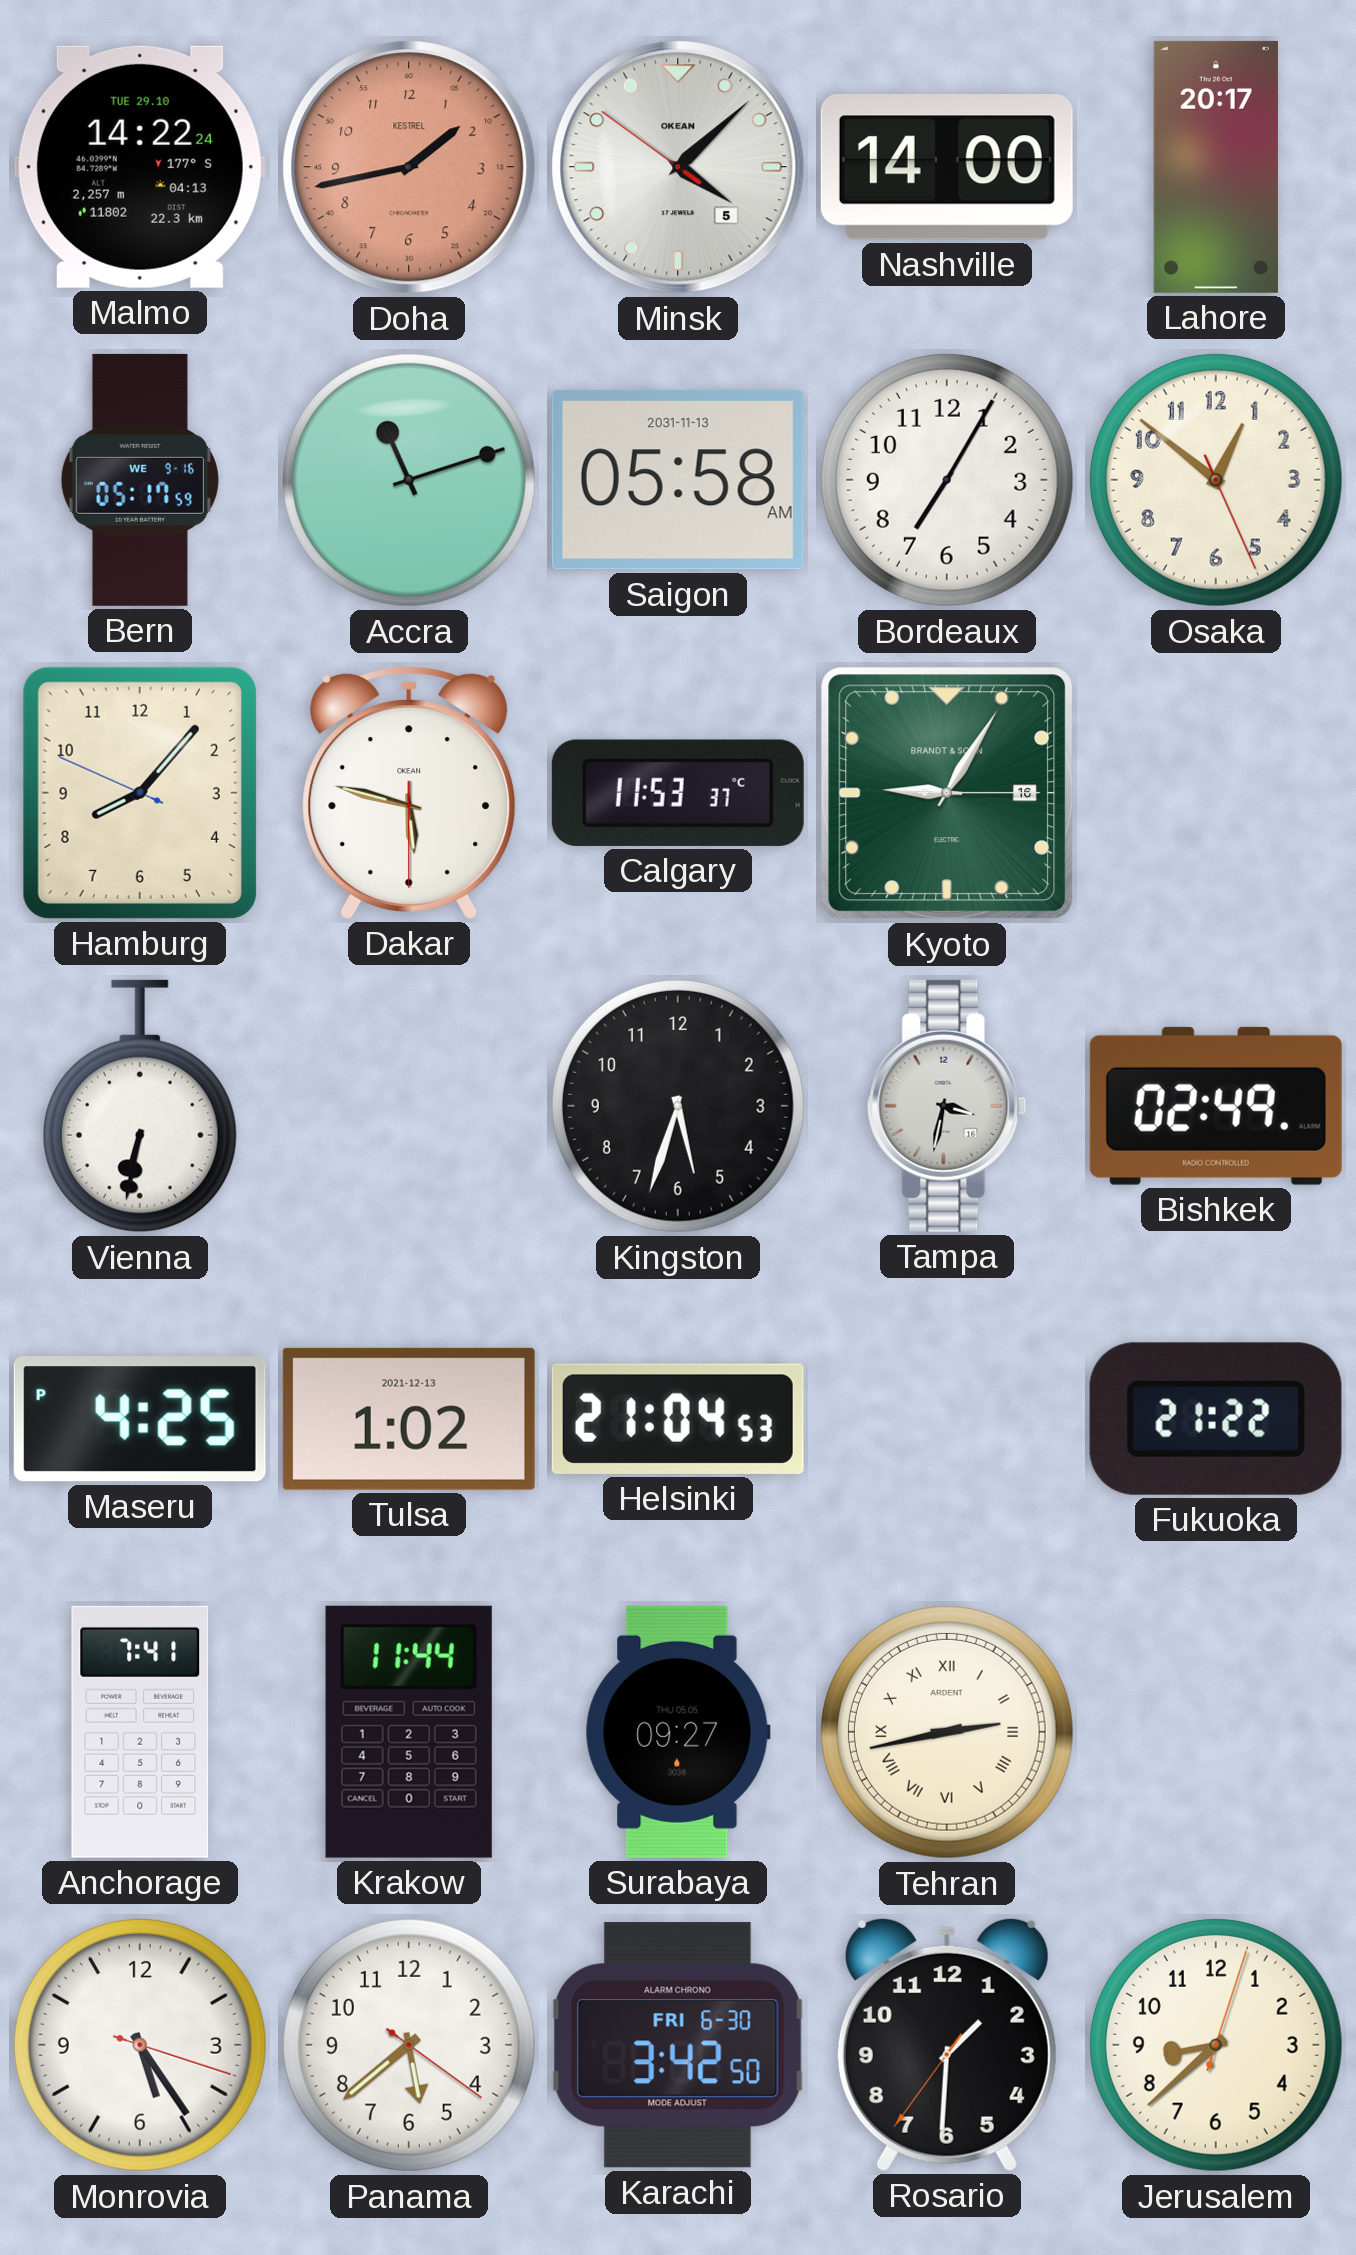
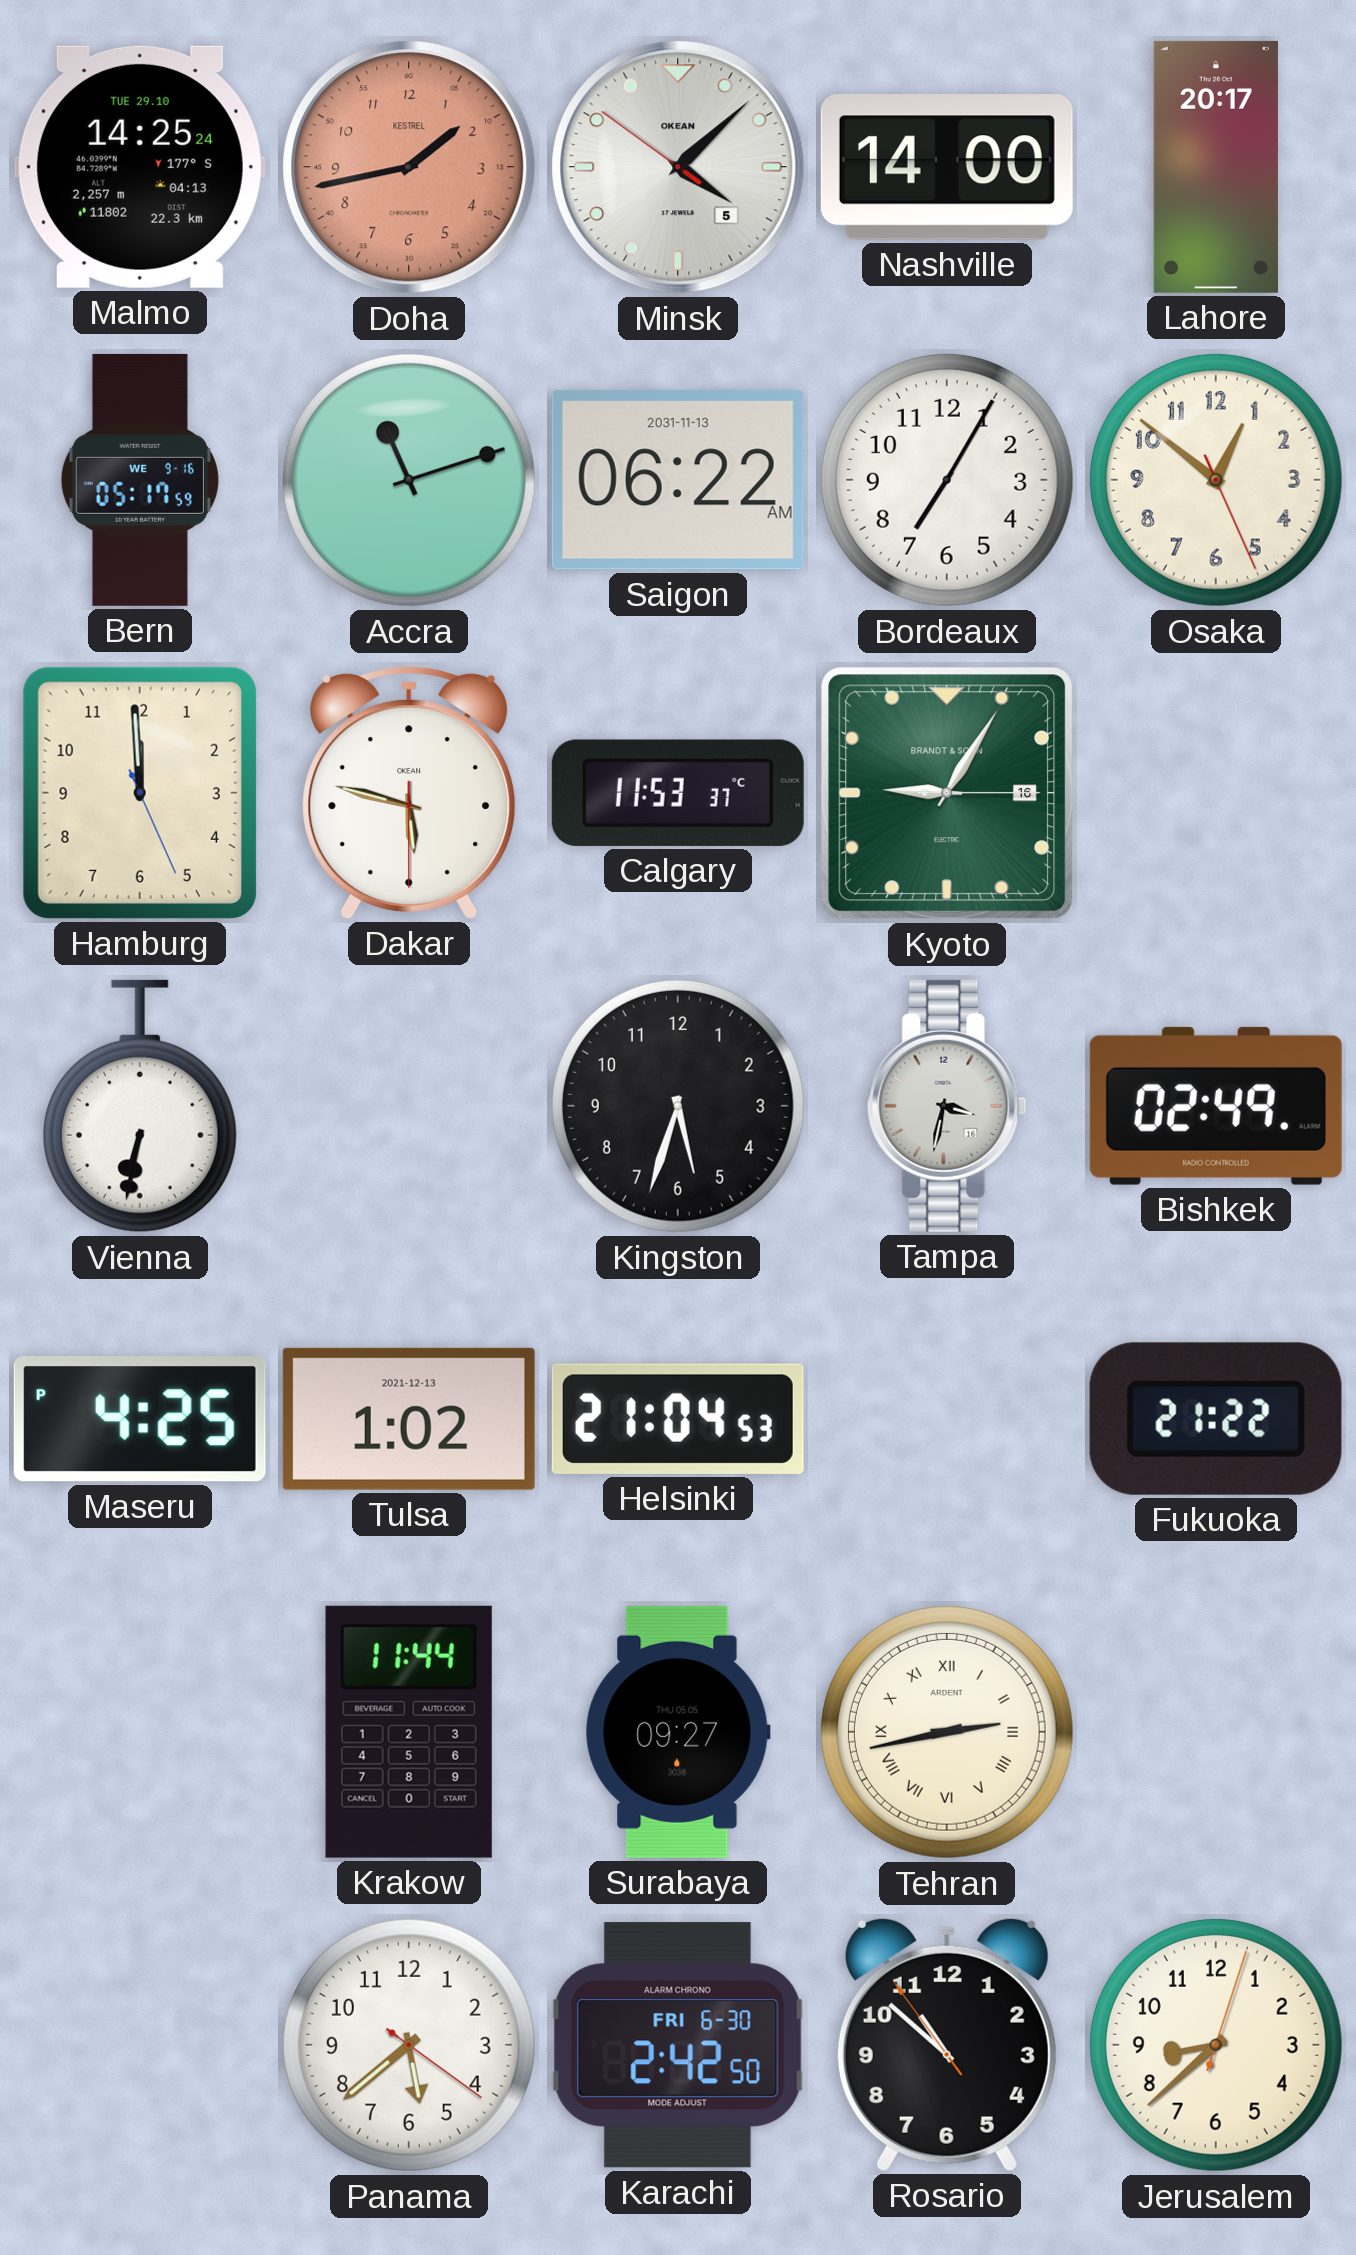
Malmo: 14:22 -> 14:25
Saigon: 05:58 -> 06:22
Hamburg: 8:06 -> 11:59
Anchorage: 7:41 -> none
Monrovia: 5:24 -> none
Karachi: 3:42 -> 2:42
Rosario: 1:30 -> 10:51
